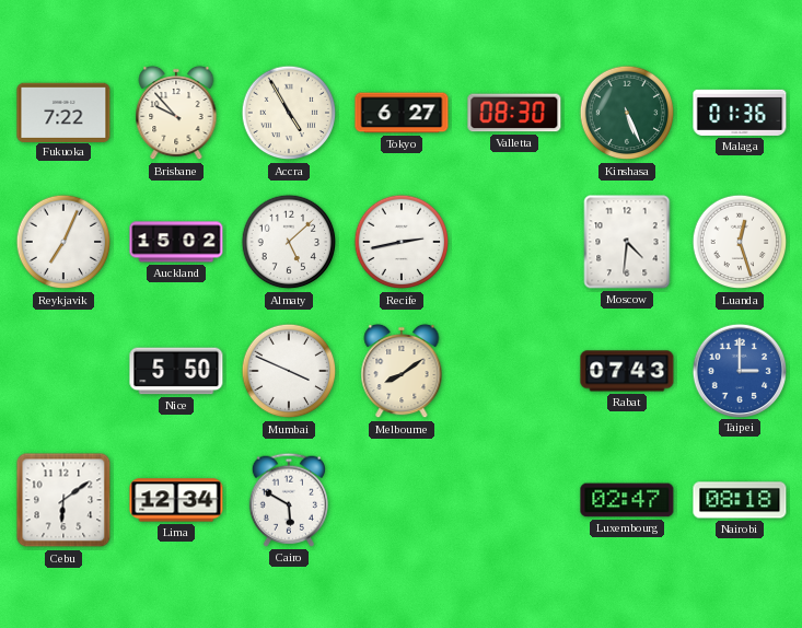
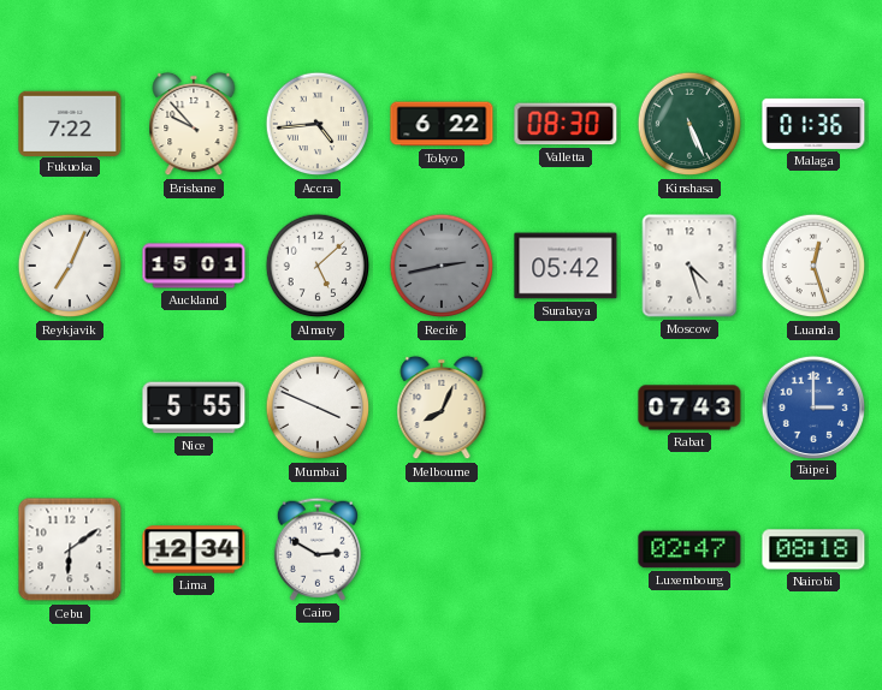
Accra: 4:55 -> 4:44
Tokyo: 6:27 -> 6:22
Auckland: 15:02 -> 15:01
Recife dial: white -> grey
Surabaya: none -> 05:42
Moscow: 4:31 -> 4:27
Nice: 5:50 -> 5:55
Melbourne: 8:09 -> 8:04
Cairo: 5:50 -> 2:50
